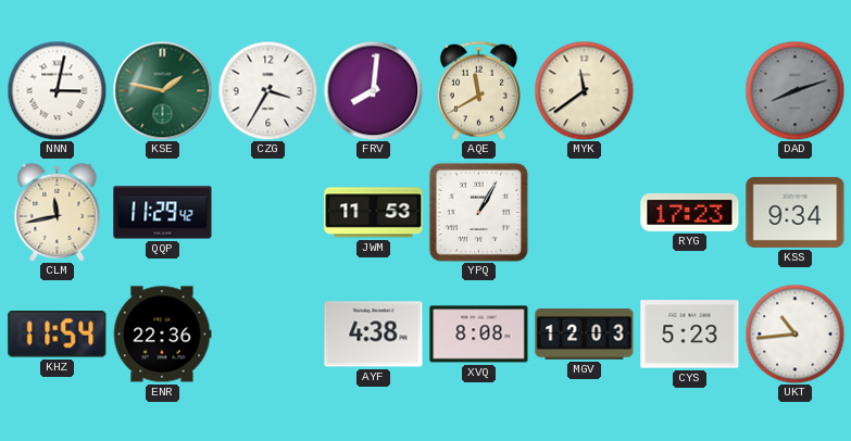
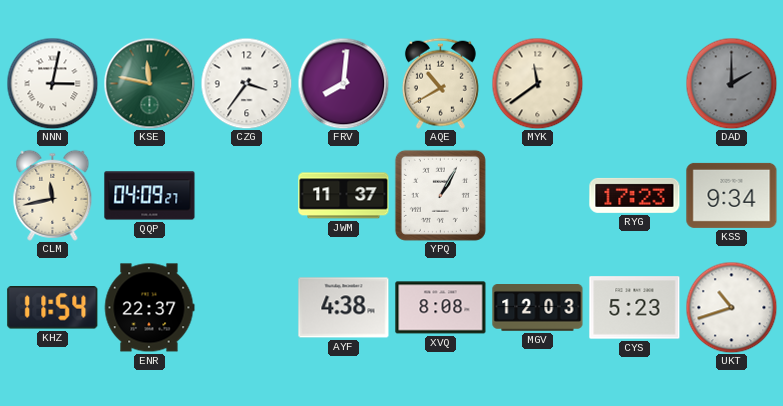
KSE: 1:47 -> 11:47
CZG: 3:35 -> 3:36
AQE: 11:40 -> 10:40
DAD: 8:12 -> 2:00
QQP: 11:29 -> 04:09
JWM: 11:53 -> 11:37
ENR: 22:36 -> 22:37
UKT: 10:44 -> 10:42
